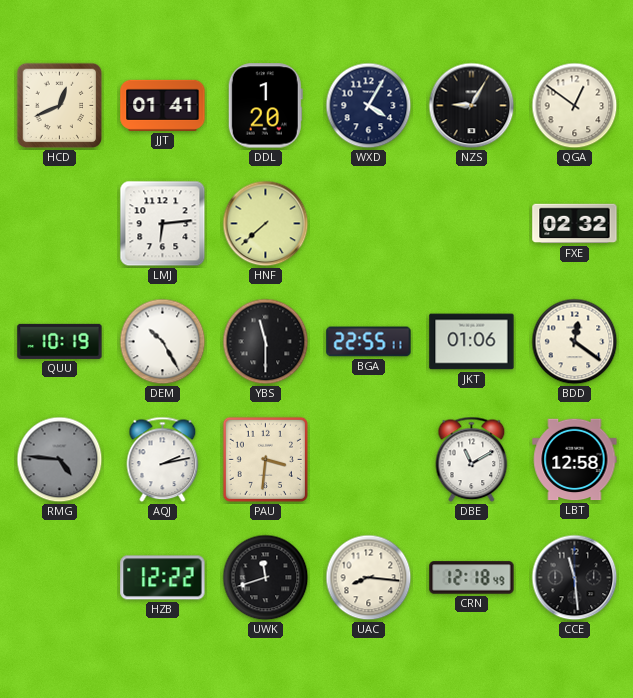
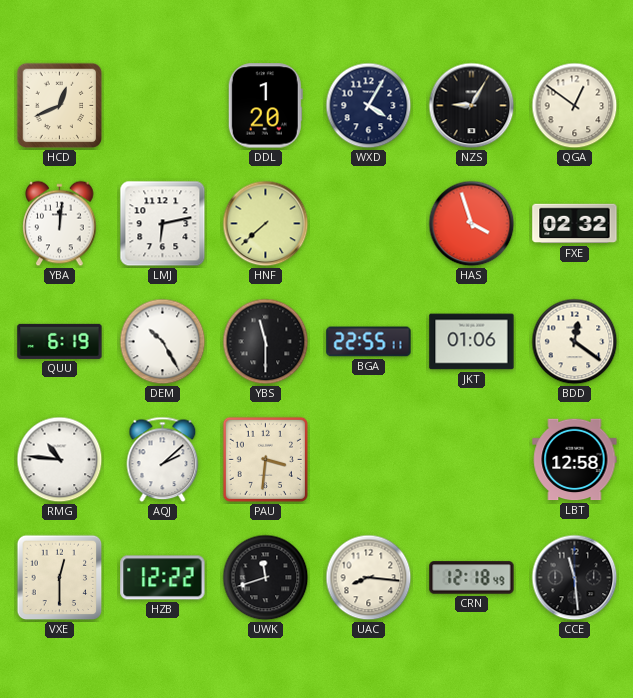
JJT: 01:41 -> none
YBA: none -> 12:01
LMJ: 6:14 -> 6:13
HAS: none -> 3:57
QUU: 10:19 -> 6:19
RMG: 4:46 -> 10:46
RMG dial: grey -> white
AQJ: 2:13 -> 2:08
DBE: 11:10 -> none
VXE: none -> 12:30
